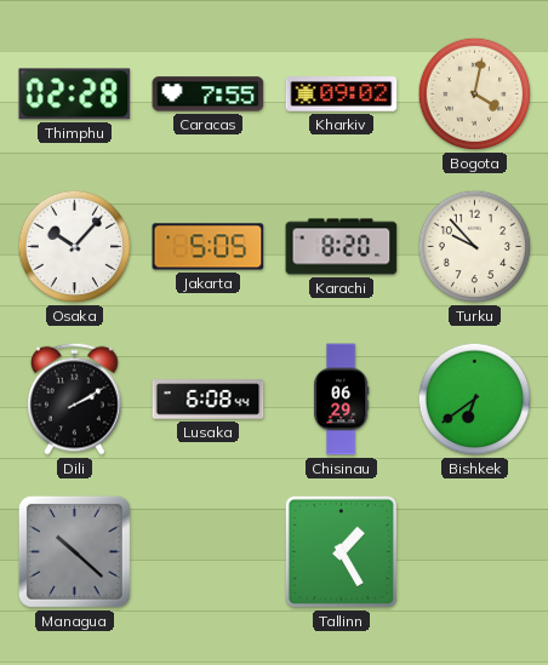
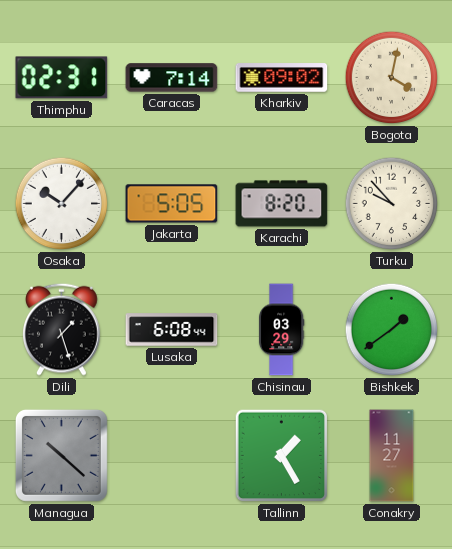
Thimphu: 02:28 -> 02:31
Caracas: 7:55 -> 7:14
Dili: 2:10 -> 1:27
Chisinau: 06:29 -> 03:29
Bishkek: 6:39 -> 1:39
Conakry: none -> 11:27
